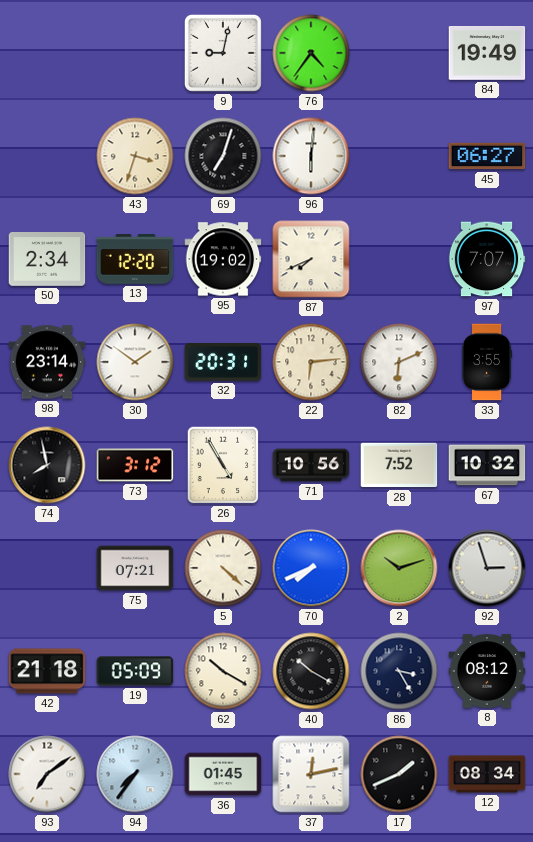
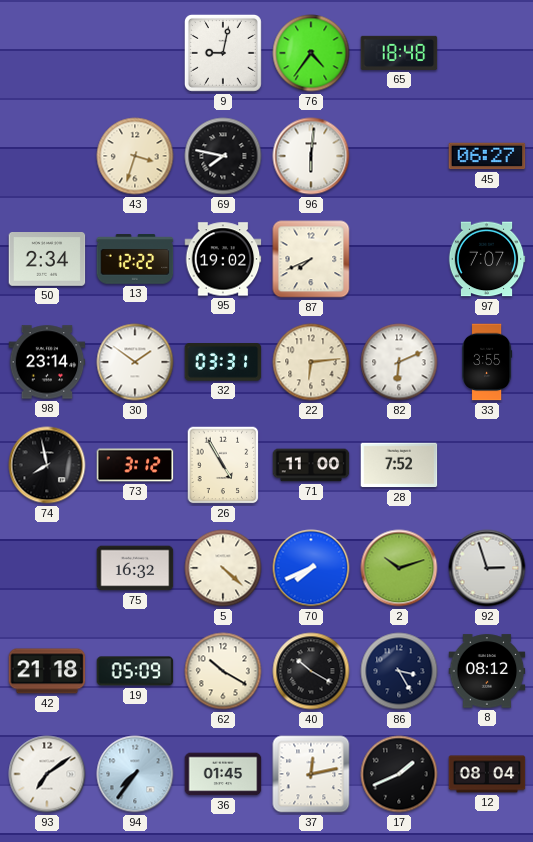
65: none -> 18:48
84: 19:49 -> none
69: 7:03 -> 7:47
13: 12:20 -> 12:22
32: 20:31 -> 03:31
71: 10:56 -> 11:00
67: 10:32 -> none
75: 07:21 -> 16:32
12: 08:34 -> 08:04
